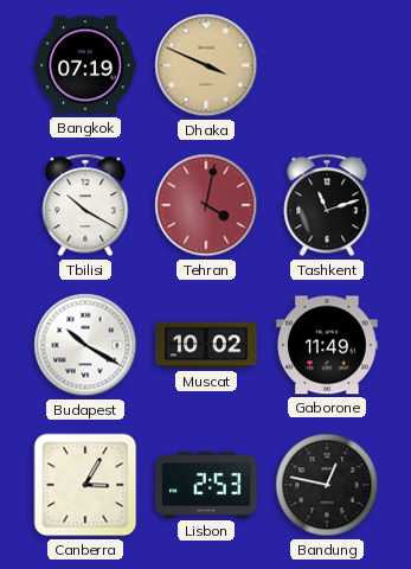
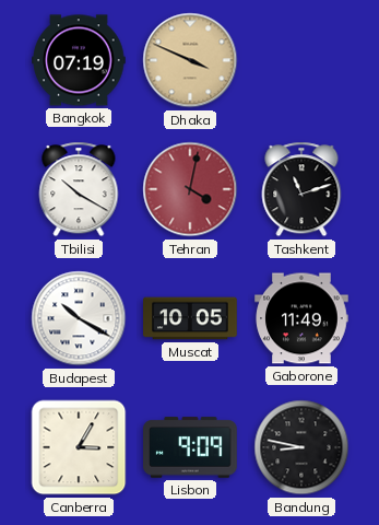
Muscat: 10:02 -> 10:05
Lisbon: 2:53 -> 9:09
Bandung: 12:47 -> 8:47
